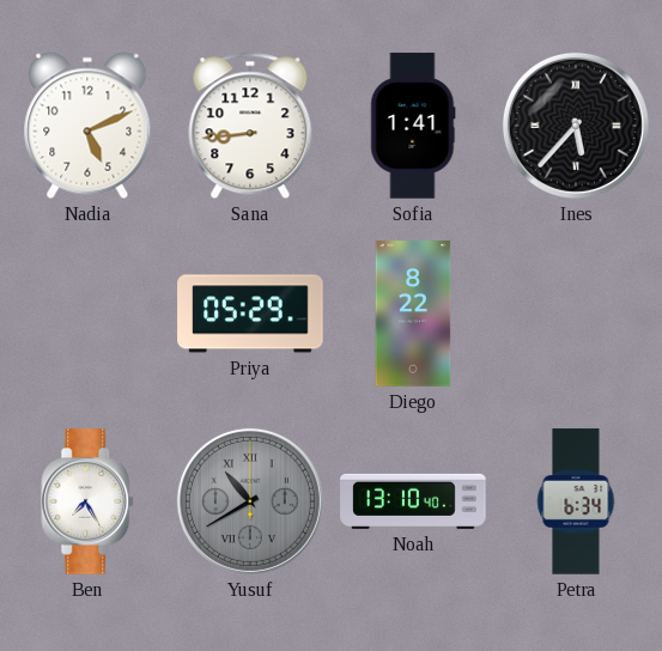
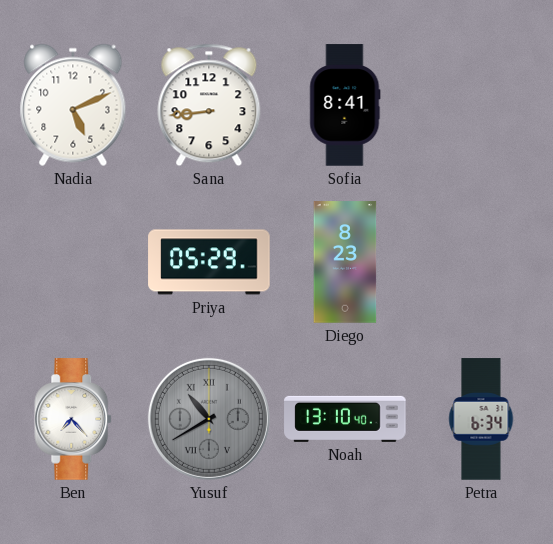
Sofia: 1:41 -> 8:41
Ines: 5:37 -> none
Diego: 8:22 -> 8:23
Ben: 7:25 -> 7:23
